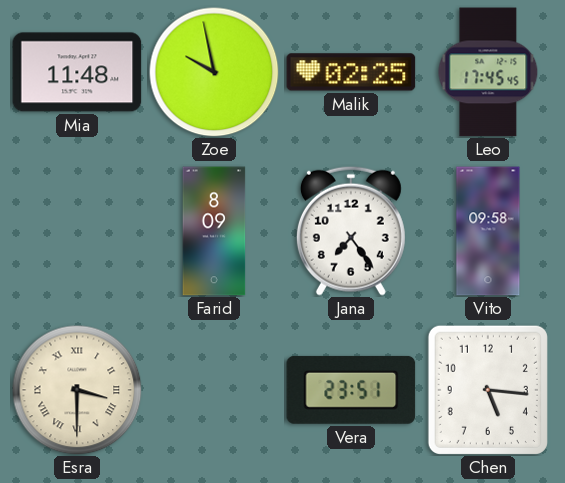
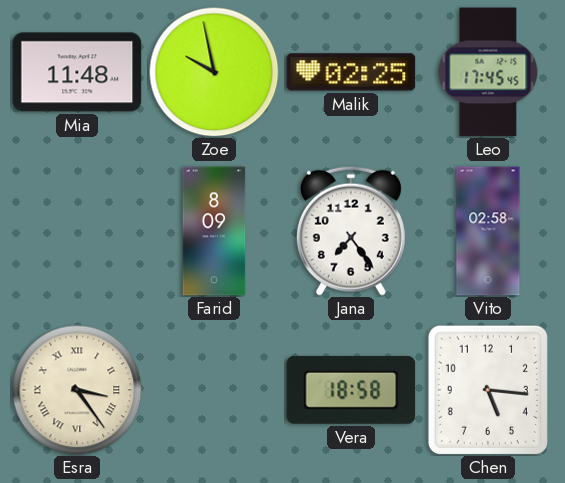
Vito: 09:58 -> 02:58
Esra: 3:30 -> 3:24
Vera: 23:51 -> 18:58
